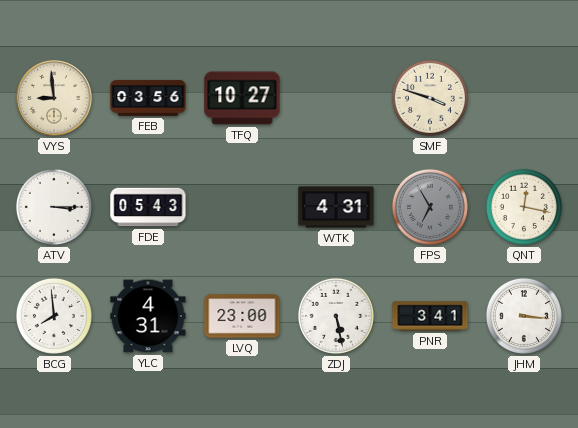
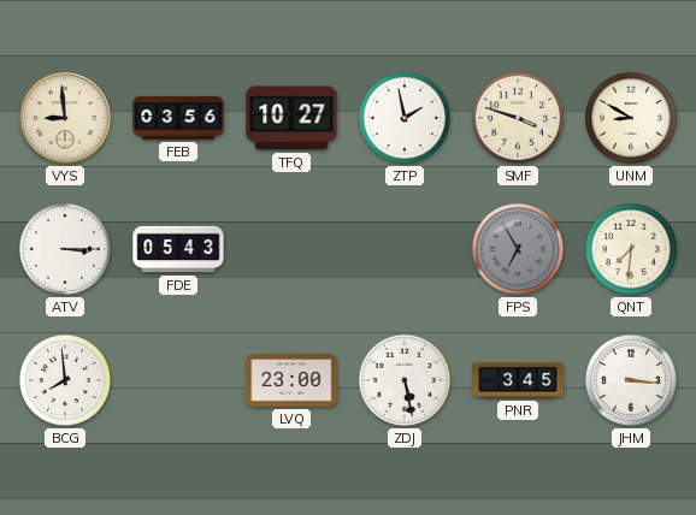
ZTP: none -> 1:58
UNM: none -> 8:50
WTK: 4:31 -> none
QNT: 12:17 -> 7:31
YLC: 4:31 -> none
PNR: 3:41 -> 3:45
